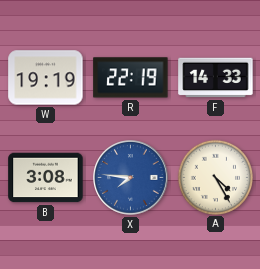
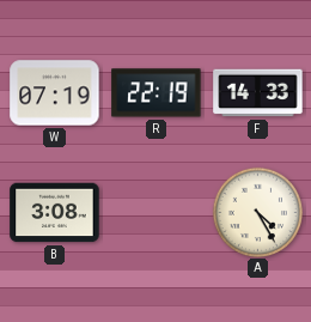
W: 19:19 -> 07:19
X: 7:46 -> none
